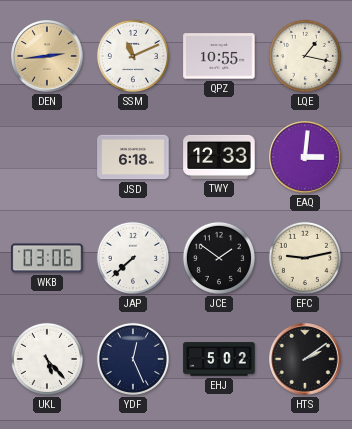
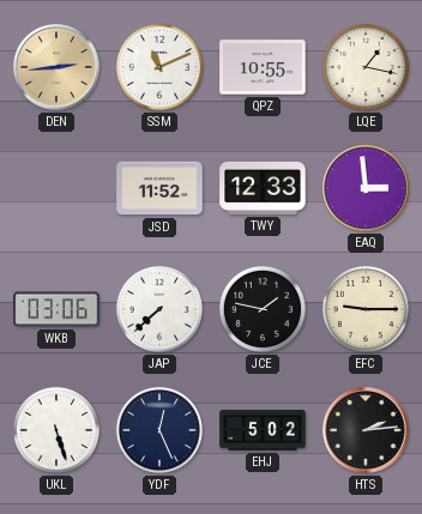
JSD: 6:18 -> 11:52
EAQ: 3:01 -> 2:59
JCE: 1:51 -> 1:47
EFC: 9:13 -> 9:15
UKL: 5:23 -> 5:27
HTS: 2:09 -> 2:14
